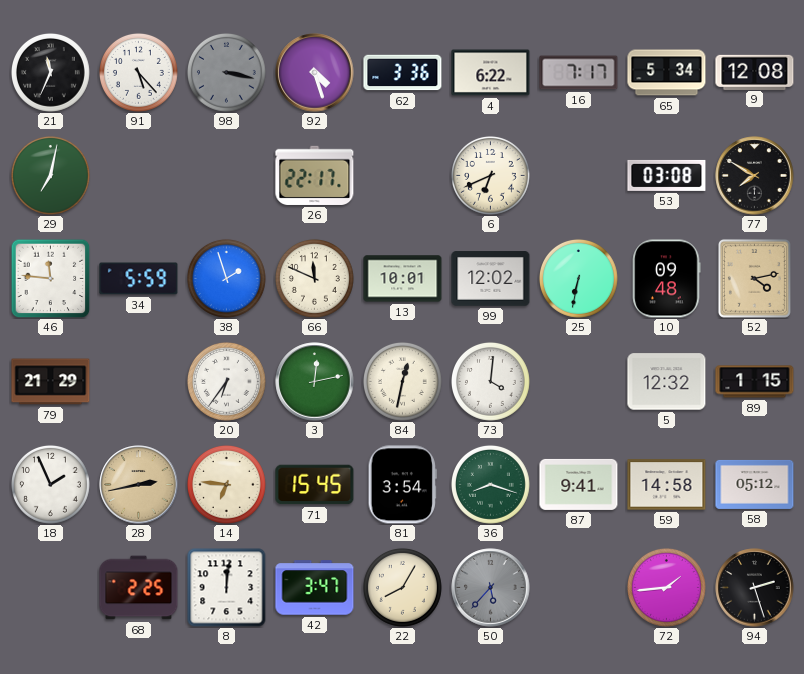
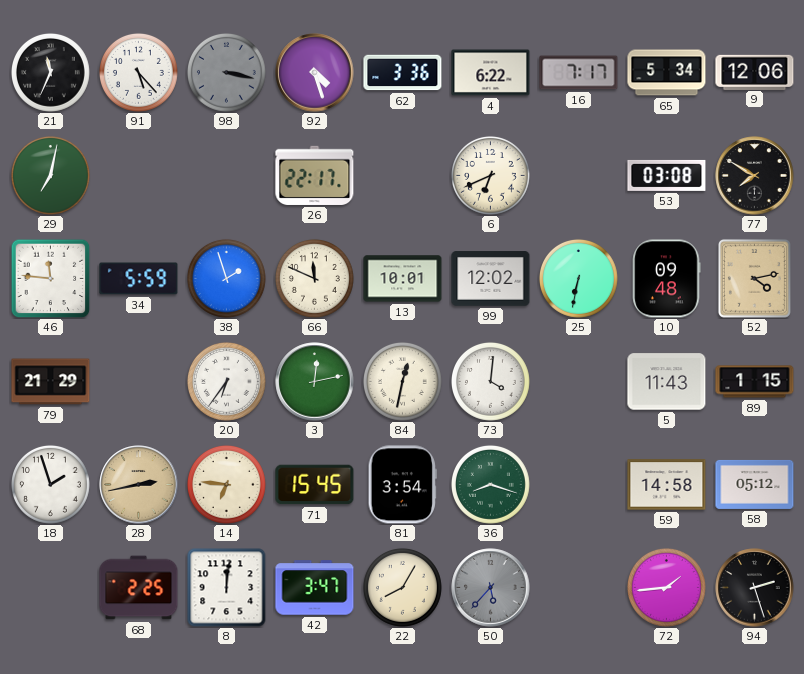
9: 12:08 -> 12:06
5: 12:32 -> 11:43
18: 1:56 -> 1:57
87: 9:41 -> none
